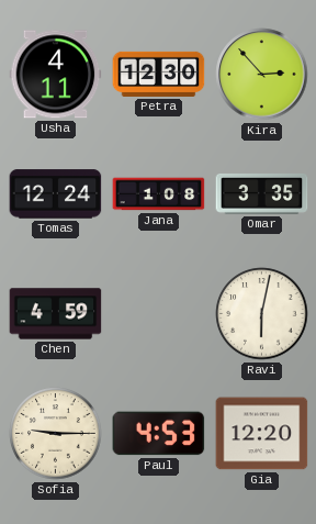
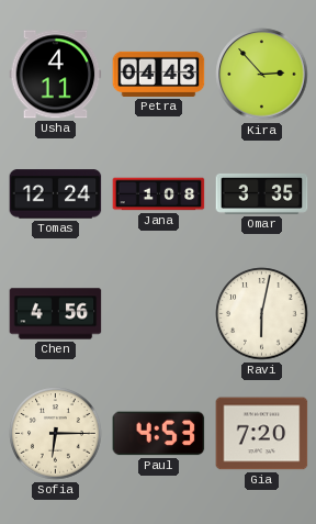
Petra: 12:30 -> 04:43
Chen: 4:59 -> 4:56
Sofia: 9:15 -> 6:15
Gia: 12:20 -> 7:20
